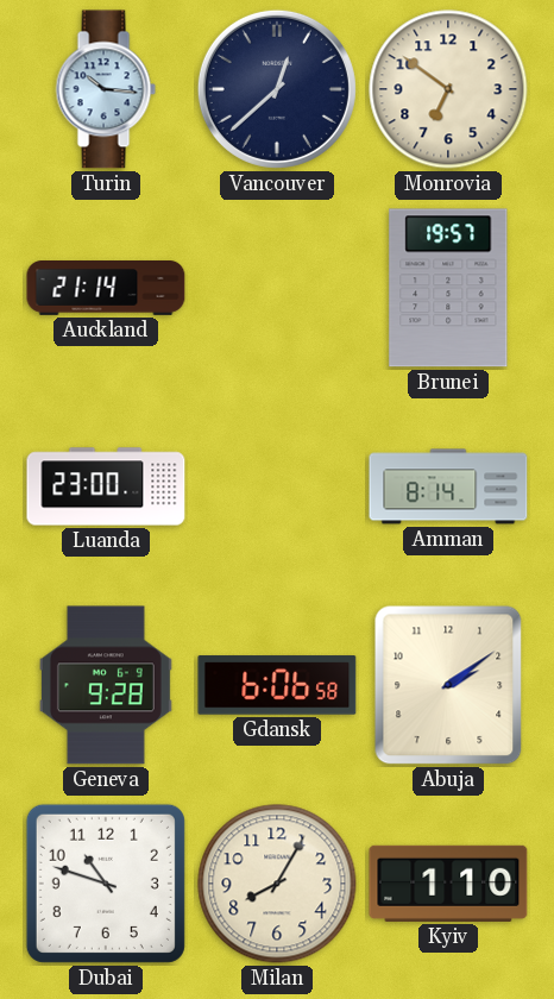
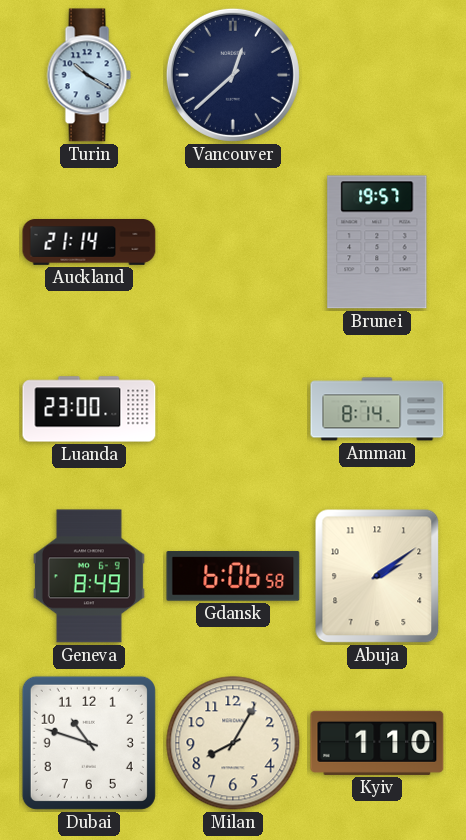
Turin: 10:16 -> 10:20
Monrovia: 6:51 -> none
Geneva: 9:28 -> 8:49
